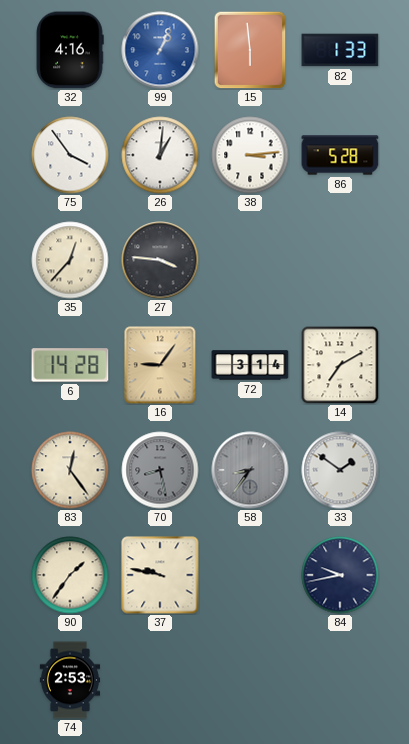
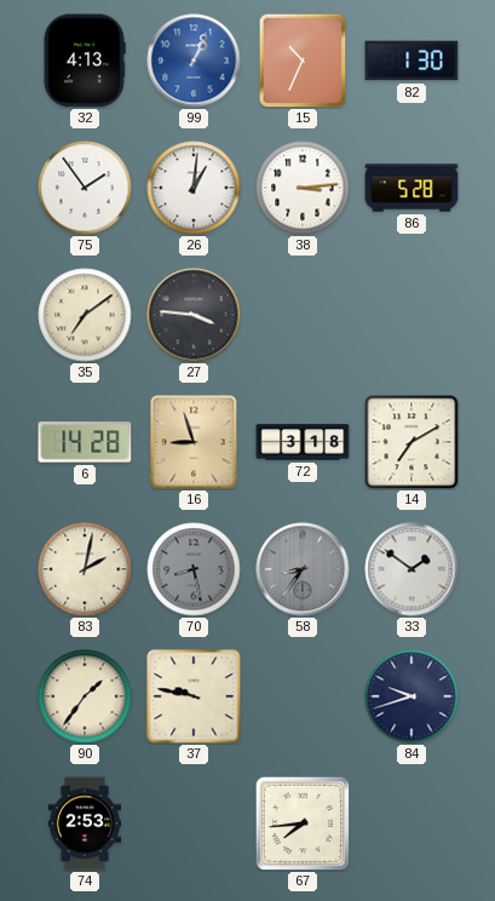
32: 4:16 -> 4:13
15: 5:59 -> 10:34
82: 1:33 -> 1:30
75: 3:54 -> 1:54
35: 12:37 -> 7:09
16: 9:06 -> 8:57
72: 3:14 -> 3:18
83: 12:24 -> 2:02
84: 9:43 -> 9:42
67: none -> 7:44
